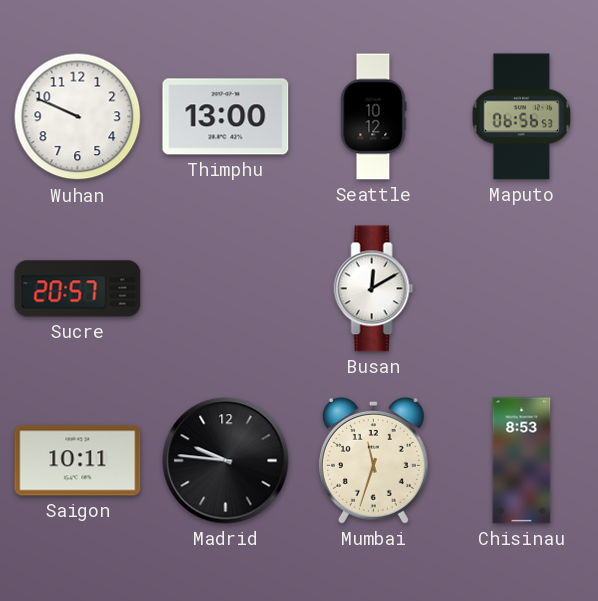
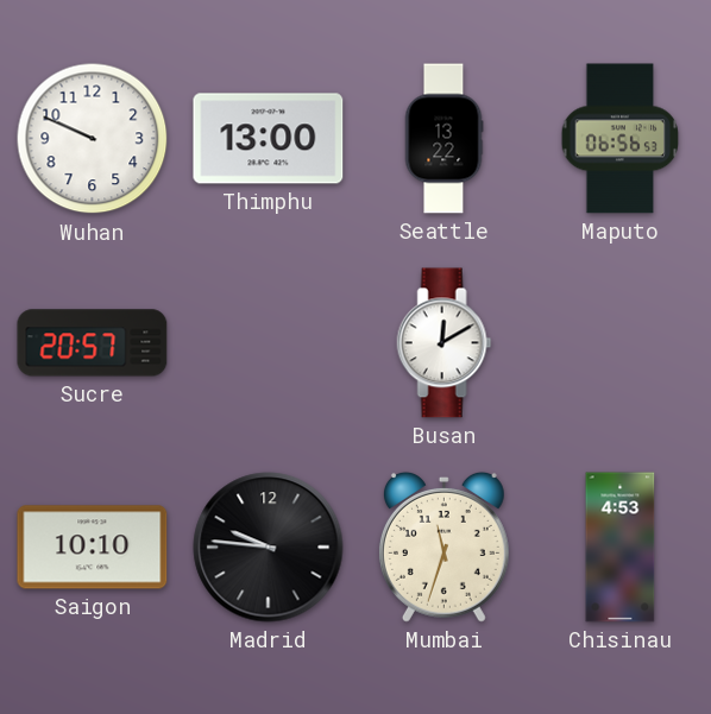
Seattle: 10:12 -> 13:22
Saigon: 10:11 -> 10:10
Chisinau: 8:53 -> 4:53
